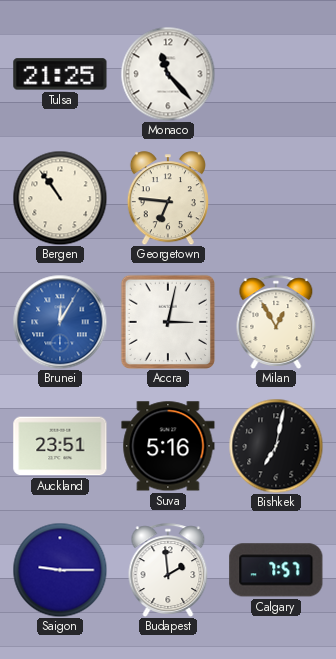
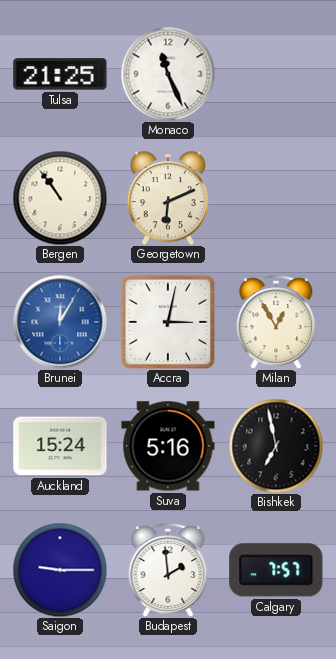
Monaco: 11:23 -> 11:26
Georgetown: 6:46 -> 6:11
Auckland: 23:51 -> 15:24
Bishkek: 7:02 -> 6:58
